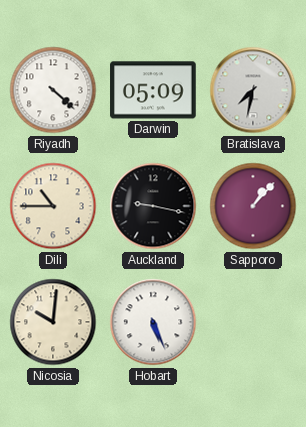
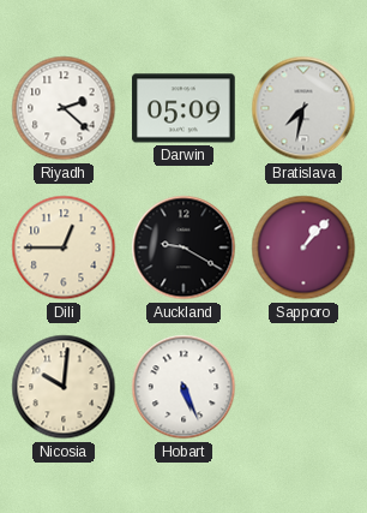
Riyadh: 4:22 -> 2:22
Dili: 10:45 -> 12:45
Auckland: 9:17 -> 9:20
